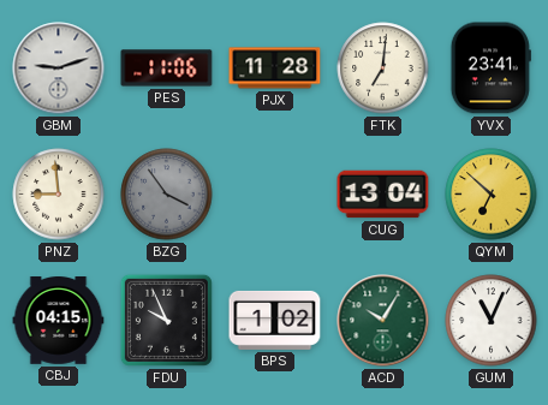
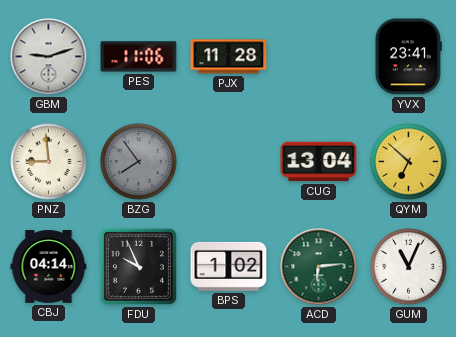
FTK: 7:01 -> none
BZG: 3:54 -> 7:54
CBJ: 04:15 -> 04:14
ACD: 10:05 -> 6:14
